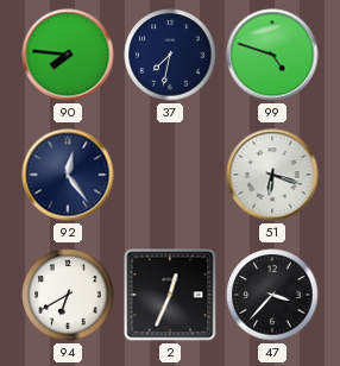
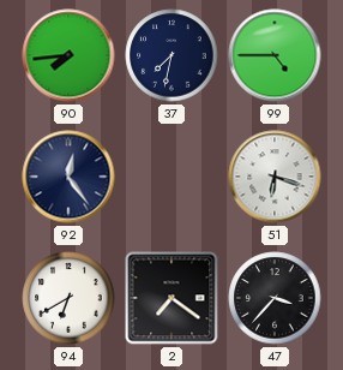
90: 7:46 -> 7:44
99: 4:48 -> 4:45
2: 12:34 -> 7:21
